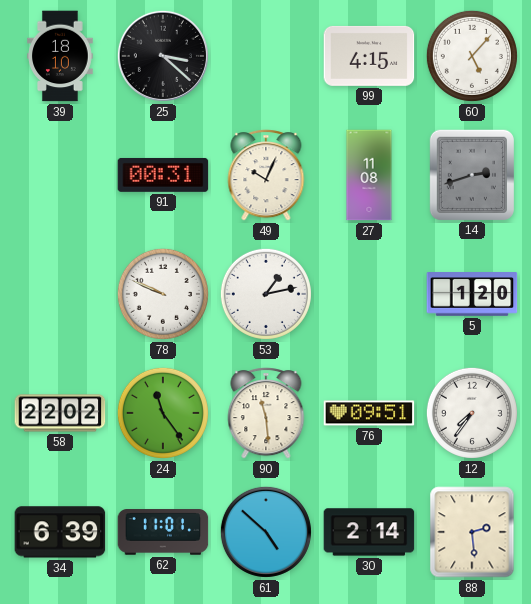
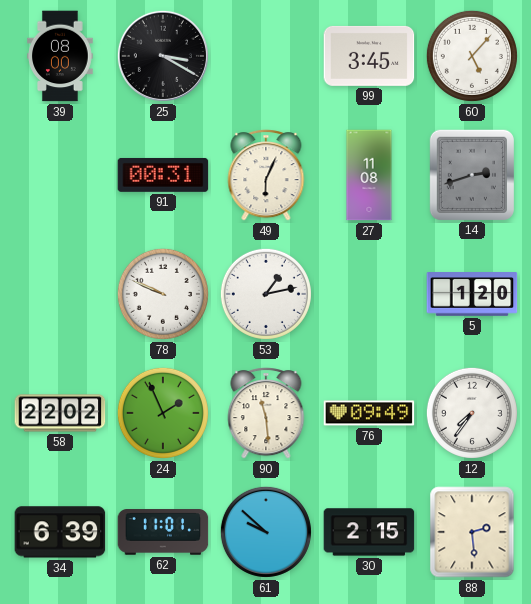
39: 18:10 -> 08:00
25: 3:22 -> 3:20
99: 4:15 -> 3:45
49: 10:04 -> 6:04
24: 11:24 -> 1:56
76: 09:51 -> 09:49
61: 4:52 -> 9:52
30: 2:14 -> 2:15
